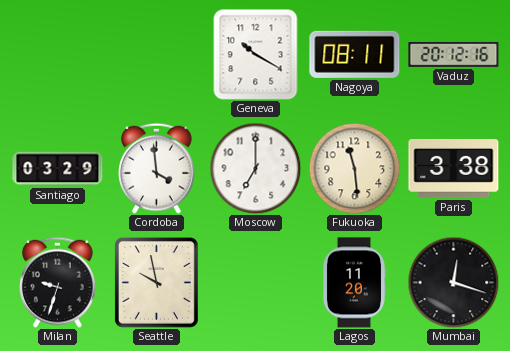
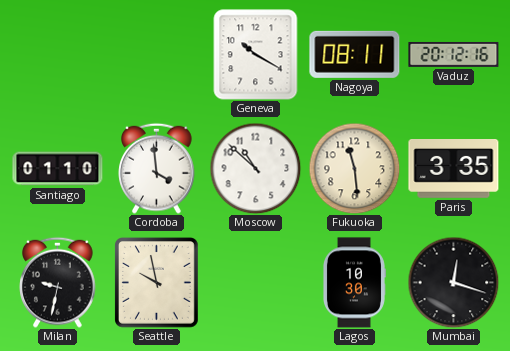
Santiago: 03:29 -> 01:10
Moscow: 7:00 -> 10:52
Paris: 3:38 -> 3:35
Milan: 9:33 -> 9:32
Lagos: 11:20 -> 10:30
